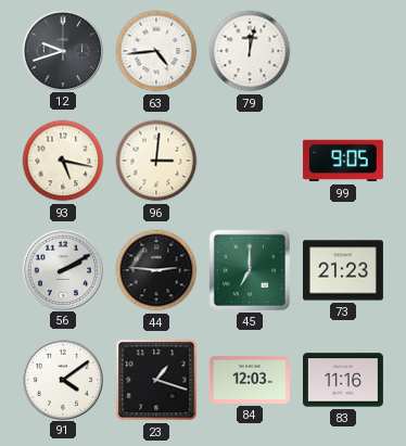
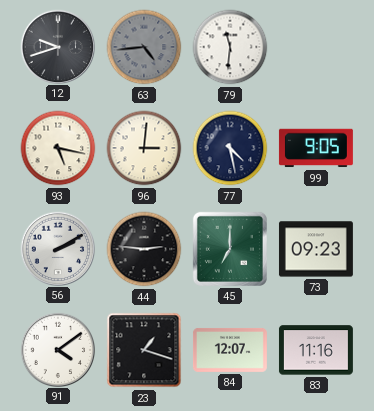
63 dial: white -> grey
79: 12:02 -> 11:31
77: none -> 4:28
73: 21:23 -> 09:23
84: 12:03 -> 12:07
